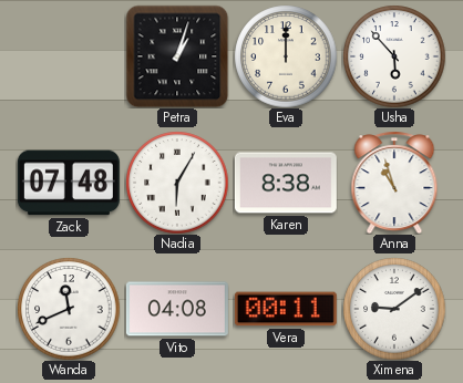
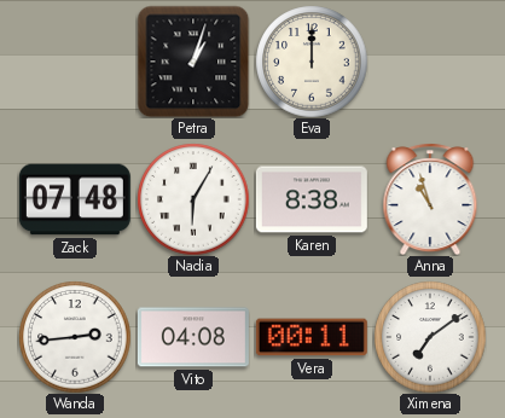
Usha: 5:53 -> none
Wanda: 11:41 -> 2:44
Ximena: 9:09 -> 7:09
